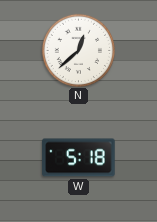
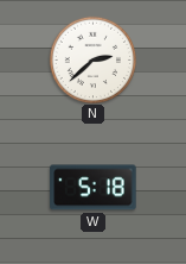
N: 12:38 -> 2:38
